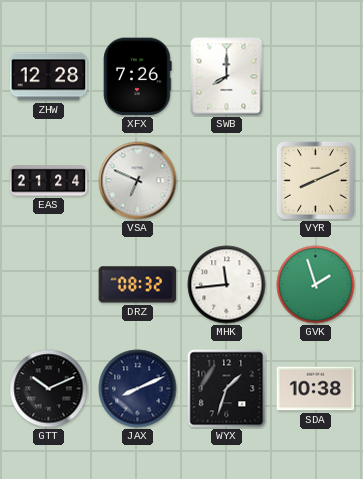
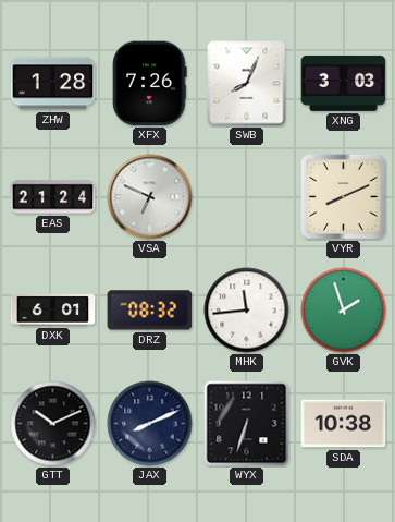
ZHW: 12:28 -> 1:28
SWB: 8:00 -> 8:04
XNG: none -> 3:03
DXK: none -> 6:01
WYX: 1:33 -> 6:33
